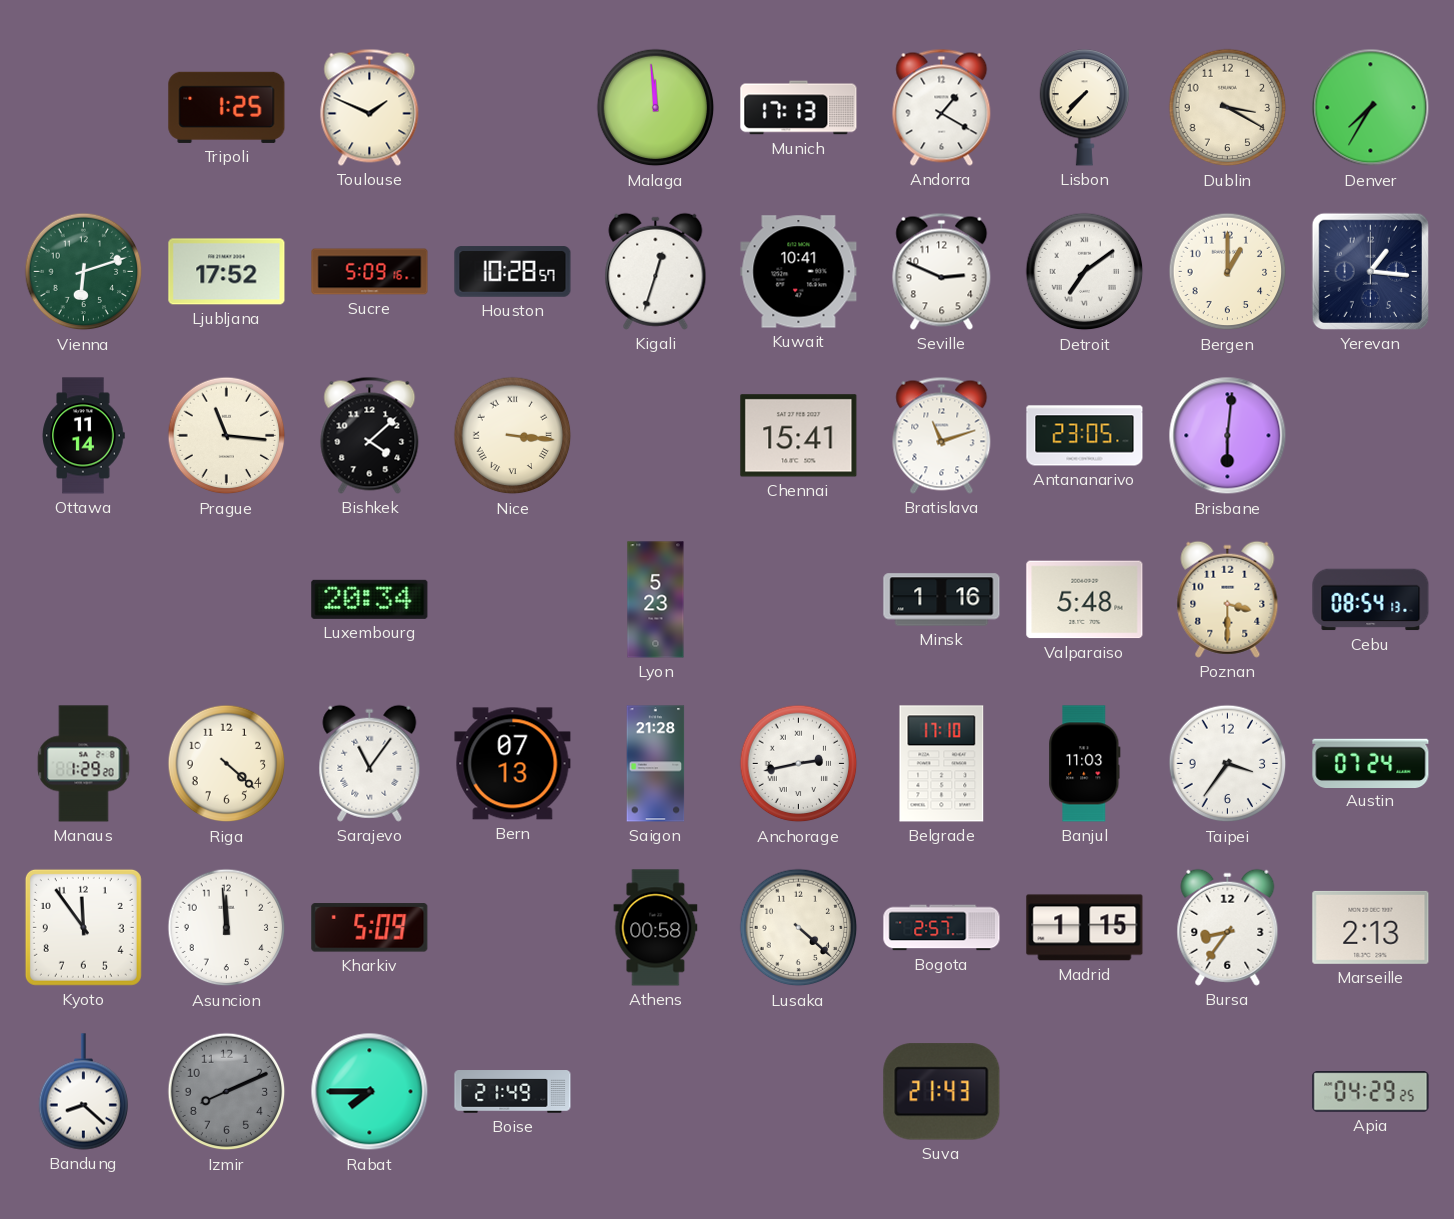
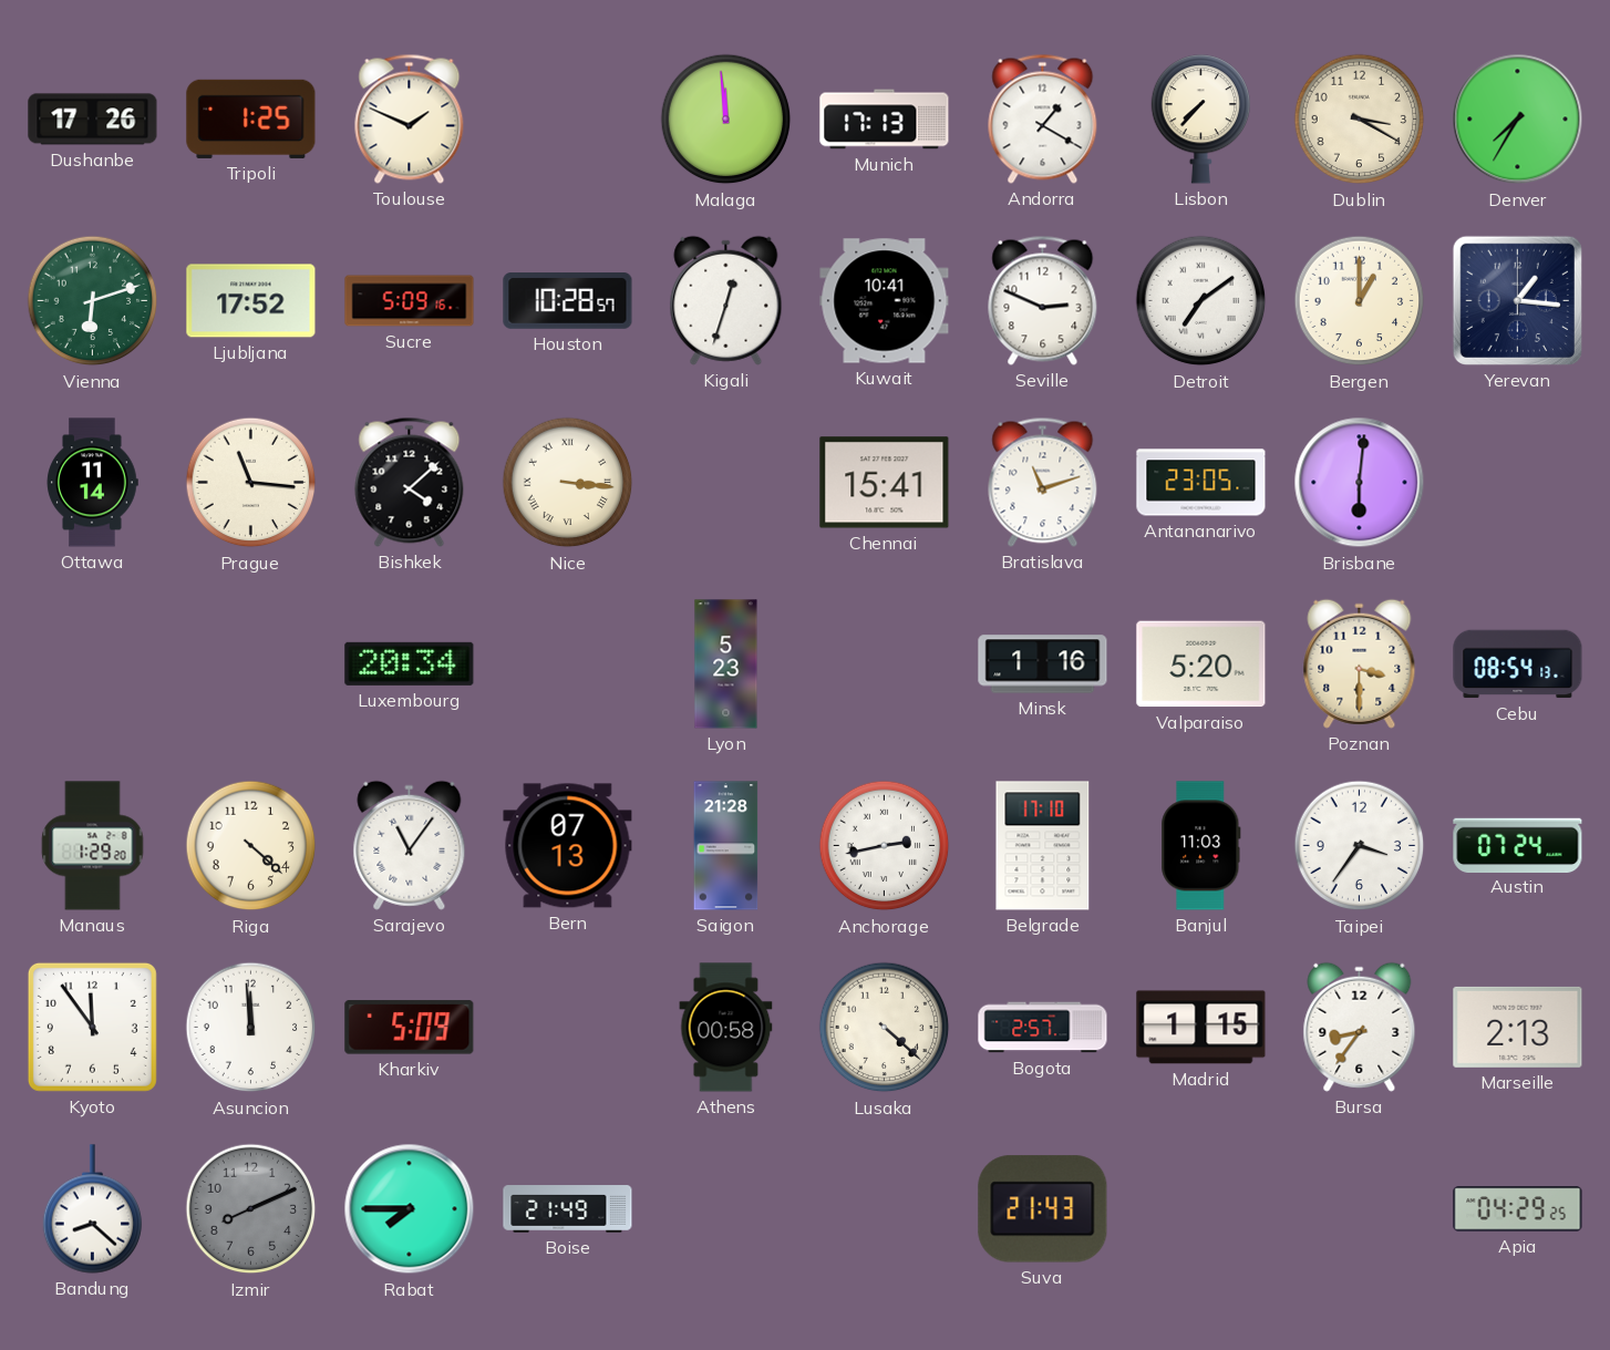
Dushanbe: none -> 17:26
Valparaiso: 5:48 -> 5:20
